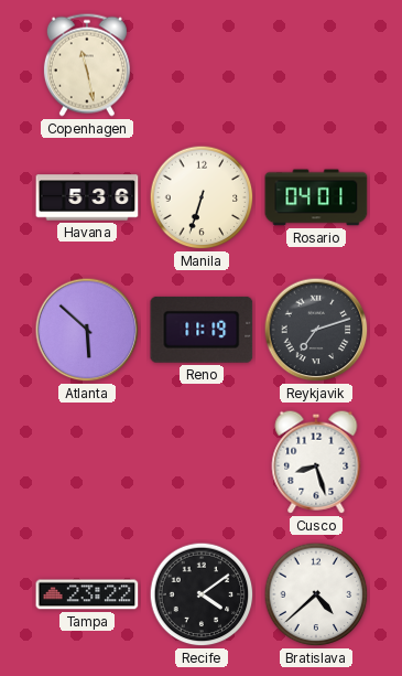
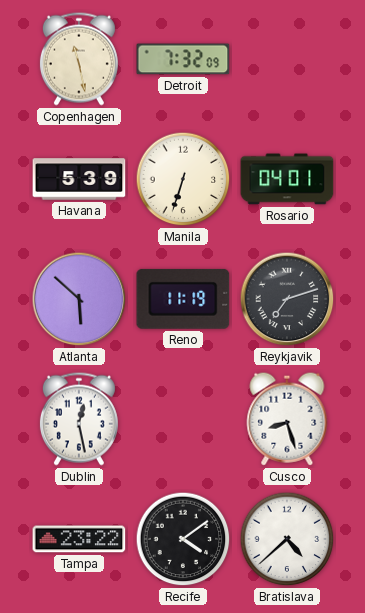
Detroit: none -> 7:32
Havana: 5:36 -> 5:39
Dublin: none -> 12:28
